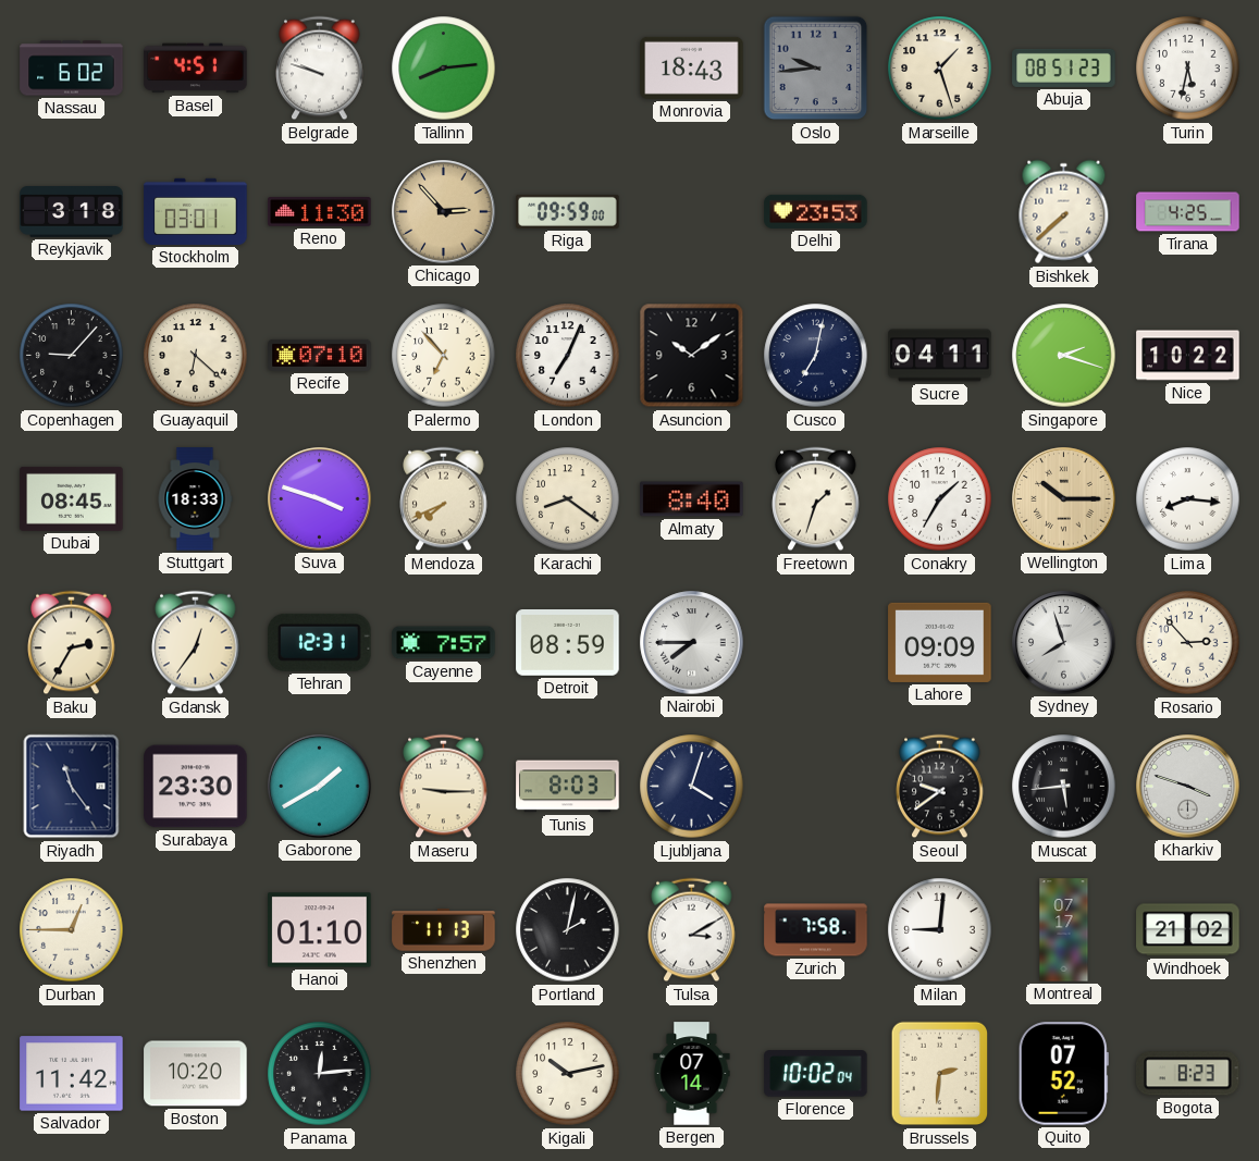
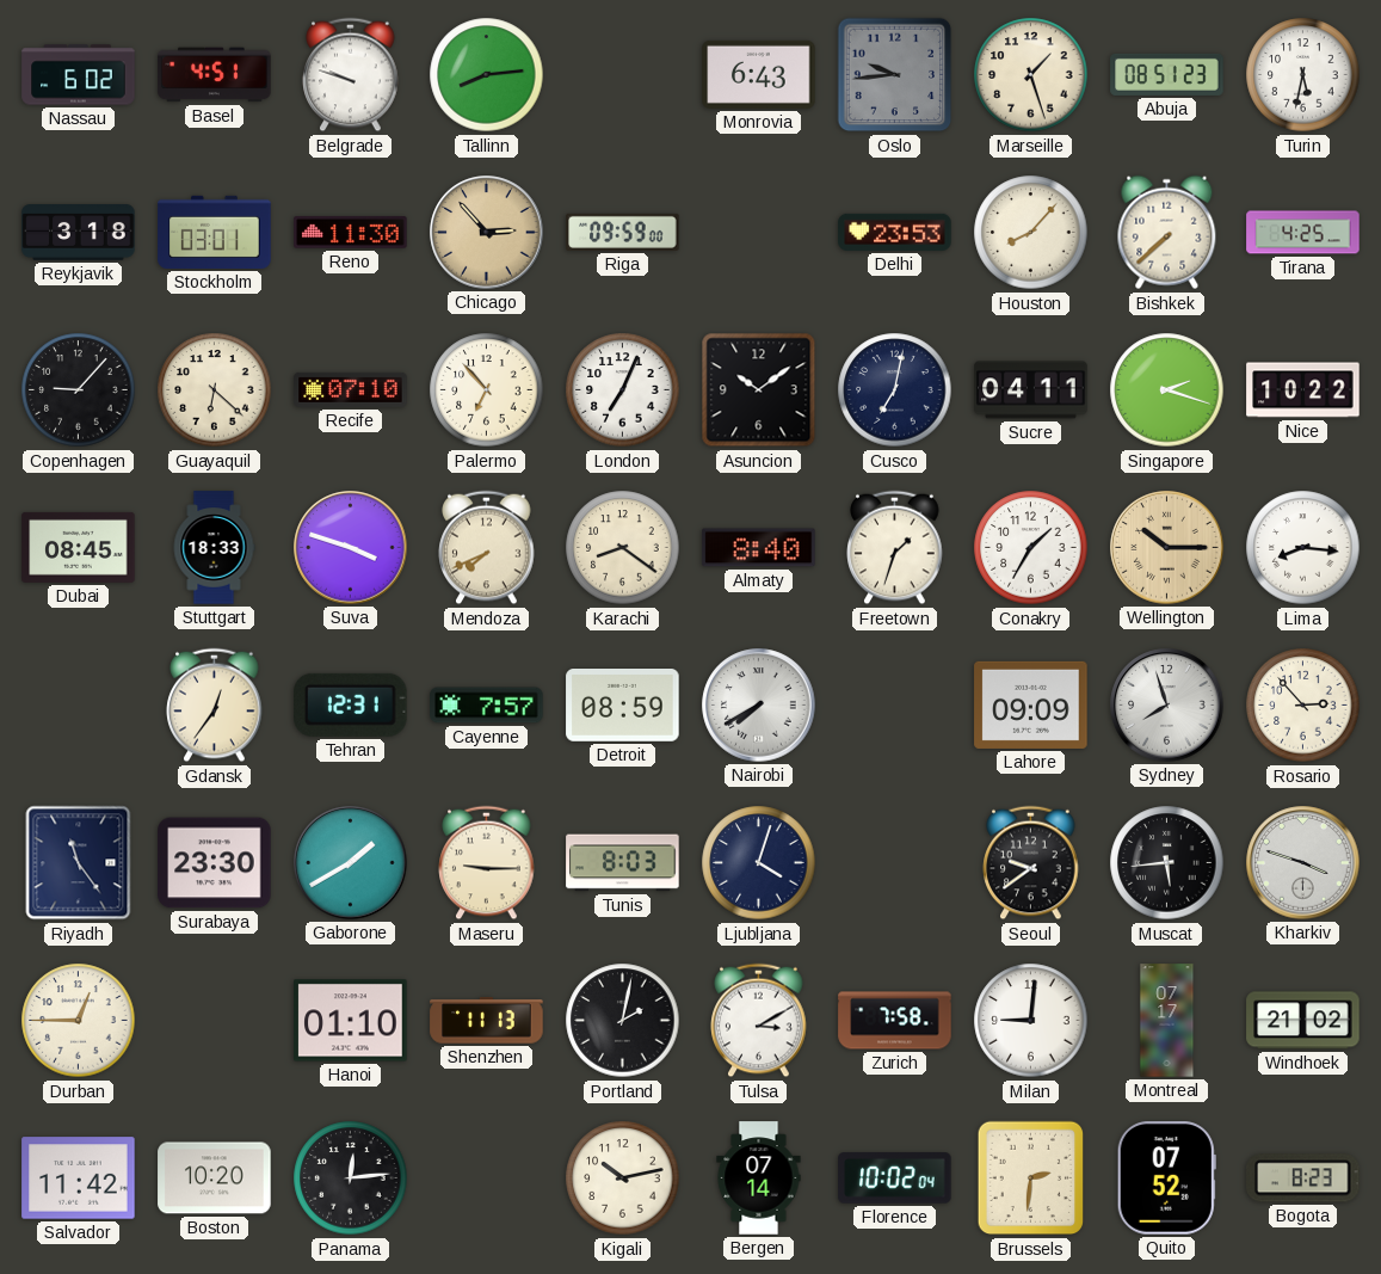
Monrovia: 18:43 -> 6:43
Houston: none -> 8:07
Baku: 2:35 -> none
Nairobi: 7:45 -> 7:40
